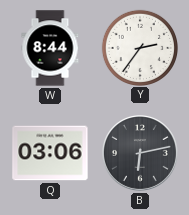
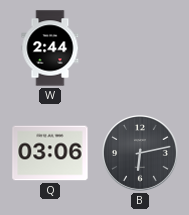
W: 8:44 -> 2:44
Y: 2:36 -> none
